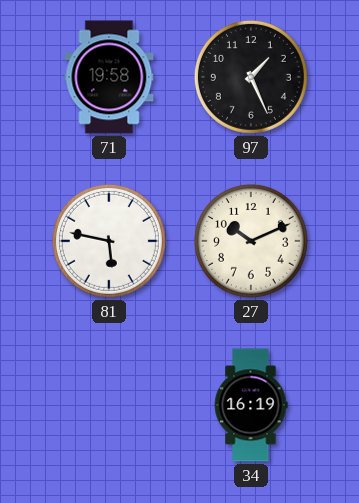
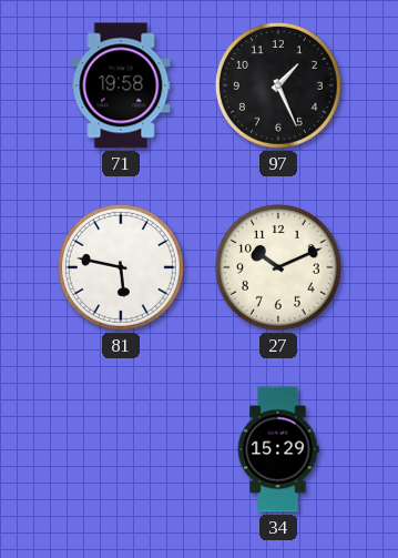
34: 16:19 -> 15:29
